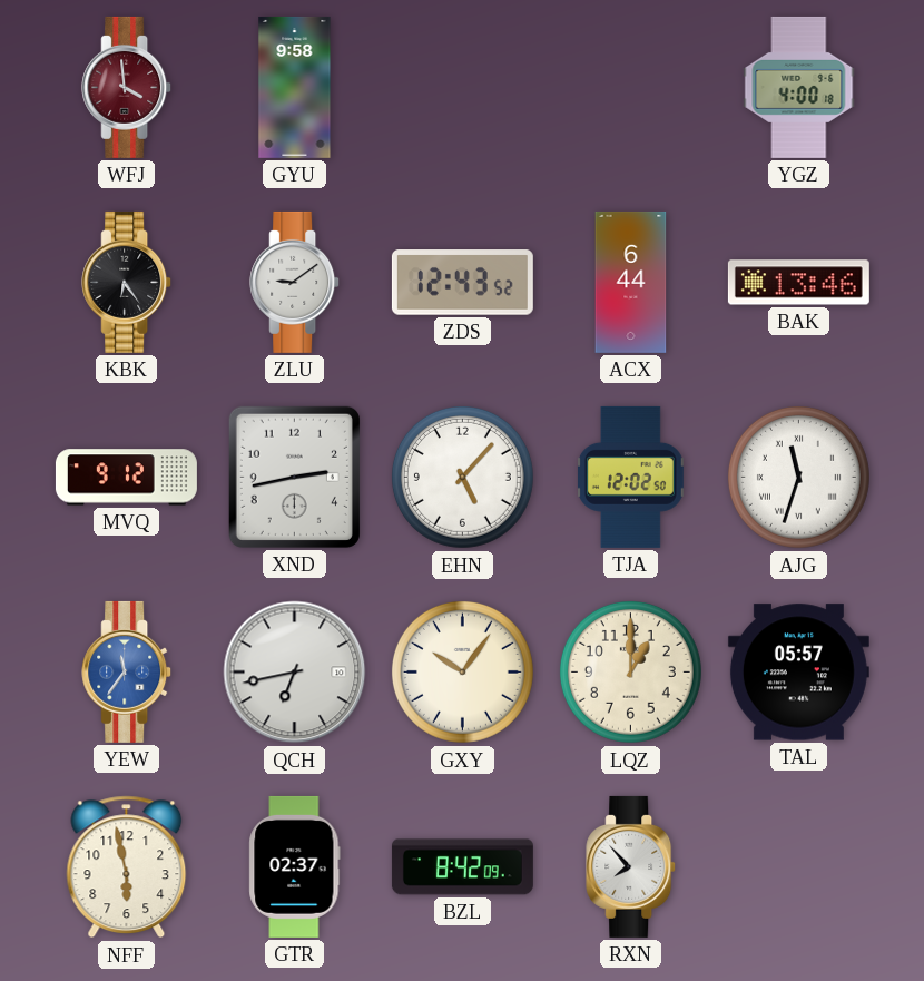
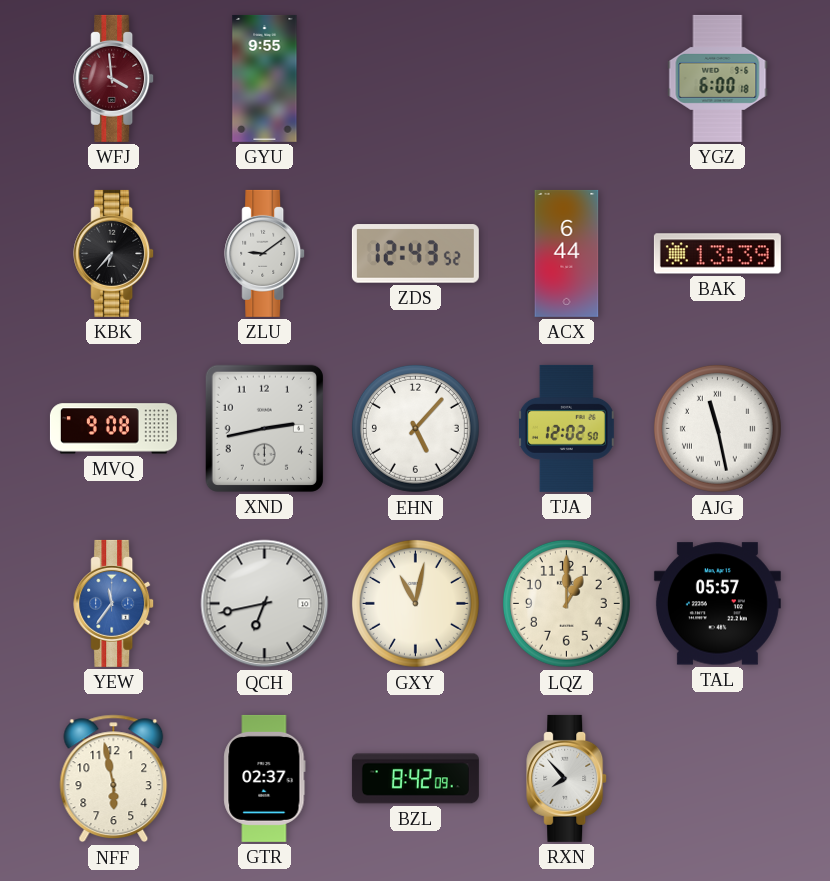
GYU: 9:58 -> 9:55
YGZ: 4:00 -> 6:00
KBK: 6:24 -> 6:37
BAK: 13:46 -> 13:39
MVQ: 9:12 -> 9:08
AJG: 11:33 -> 11:28
GXY: 10:06 -> 11:02
